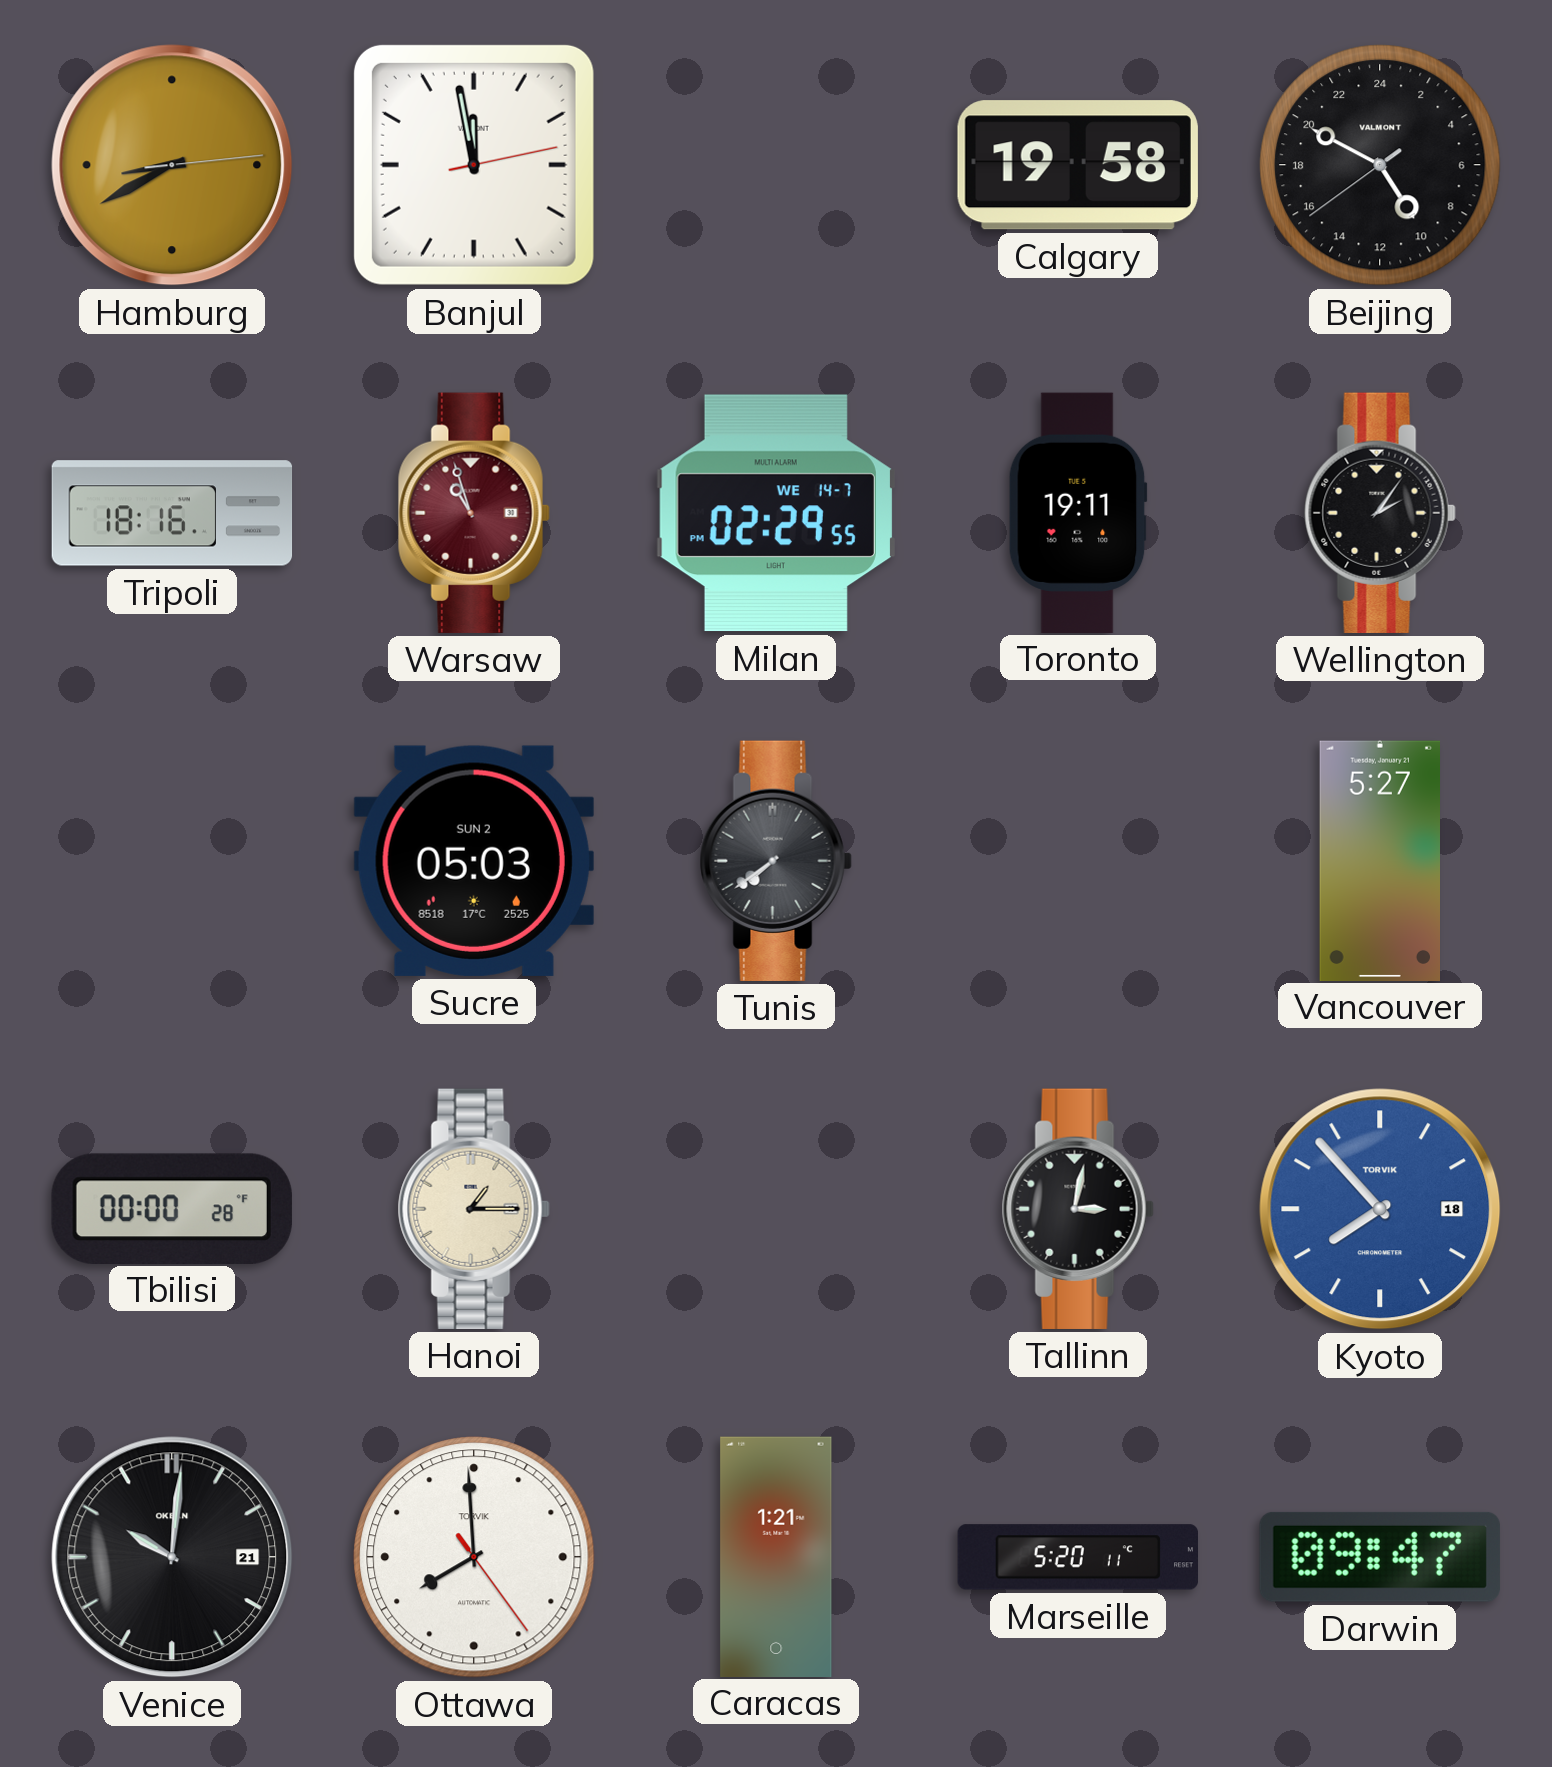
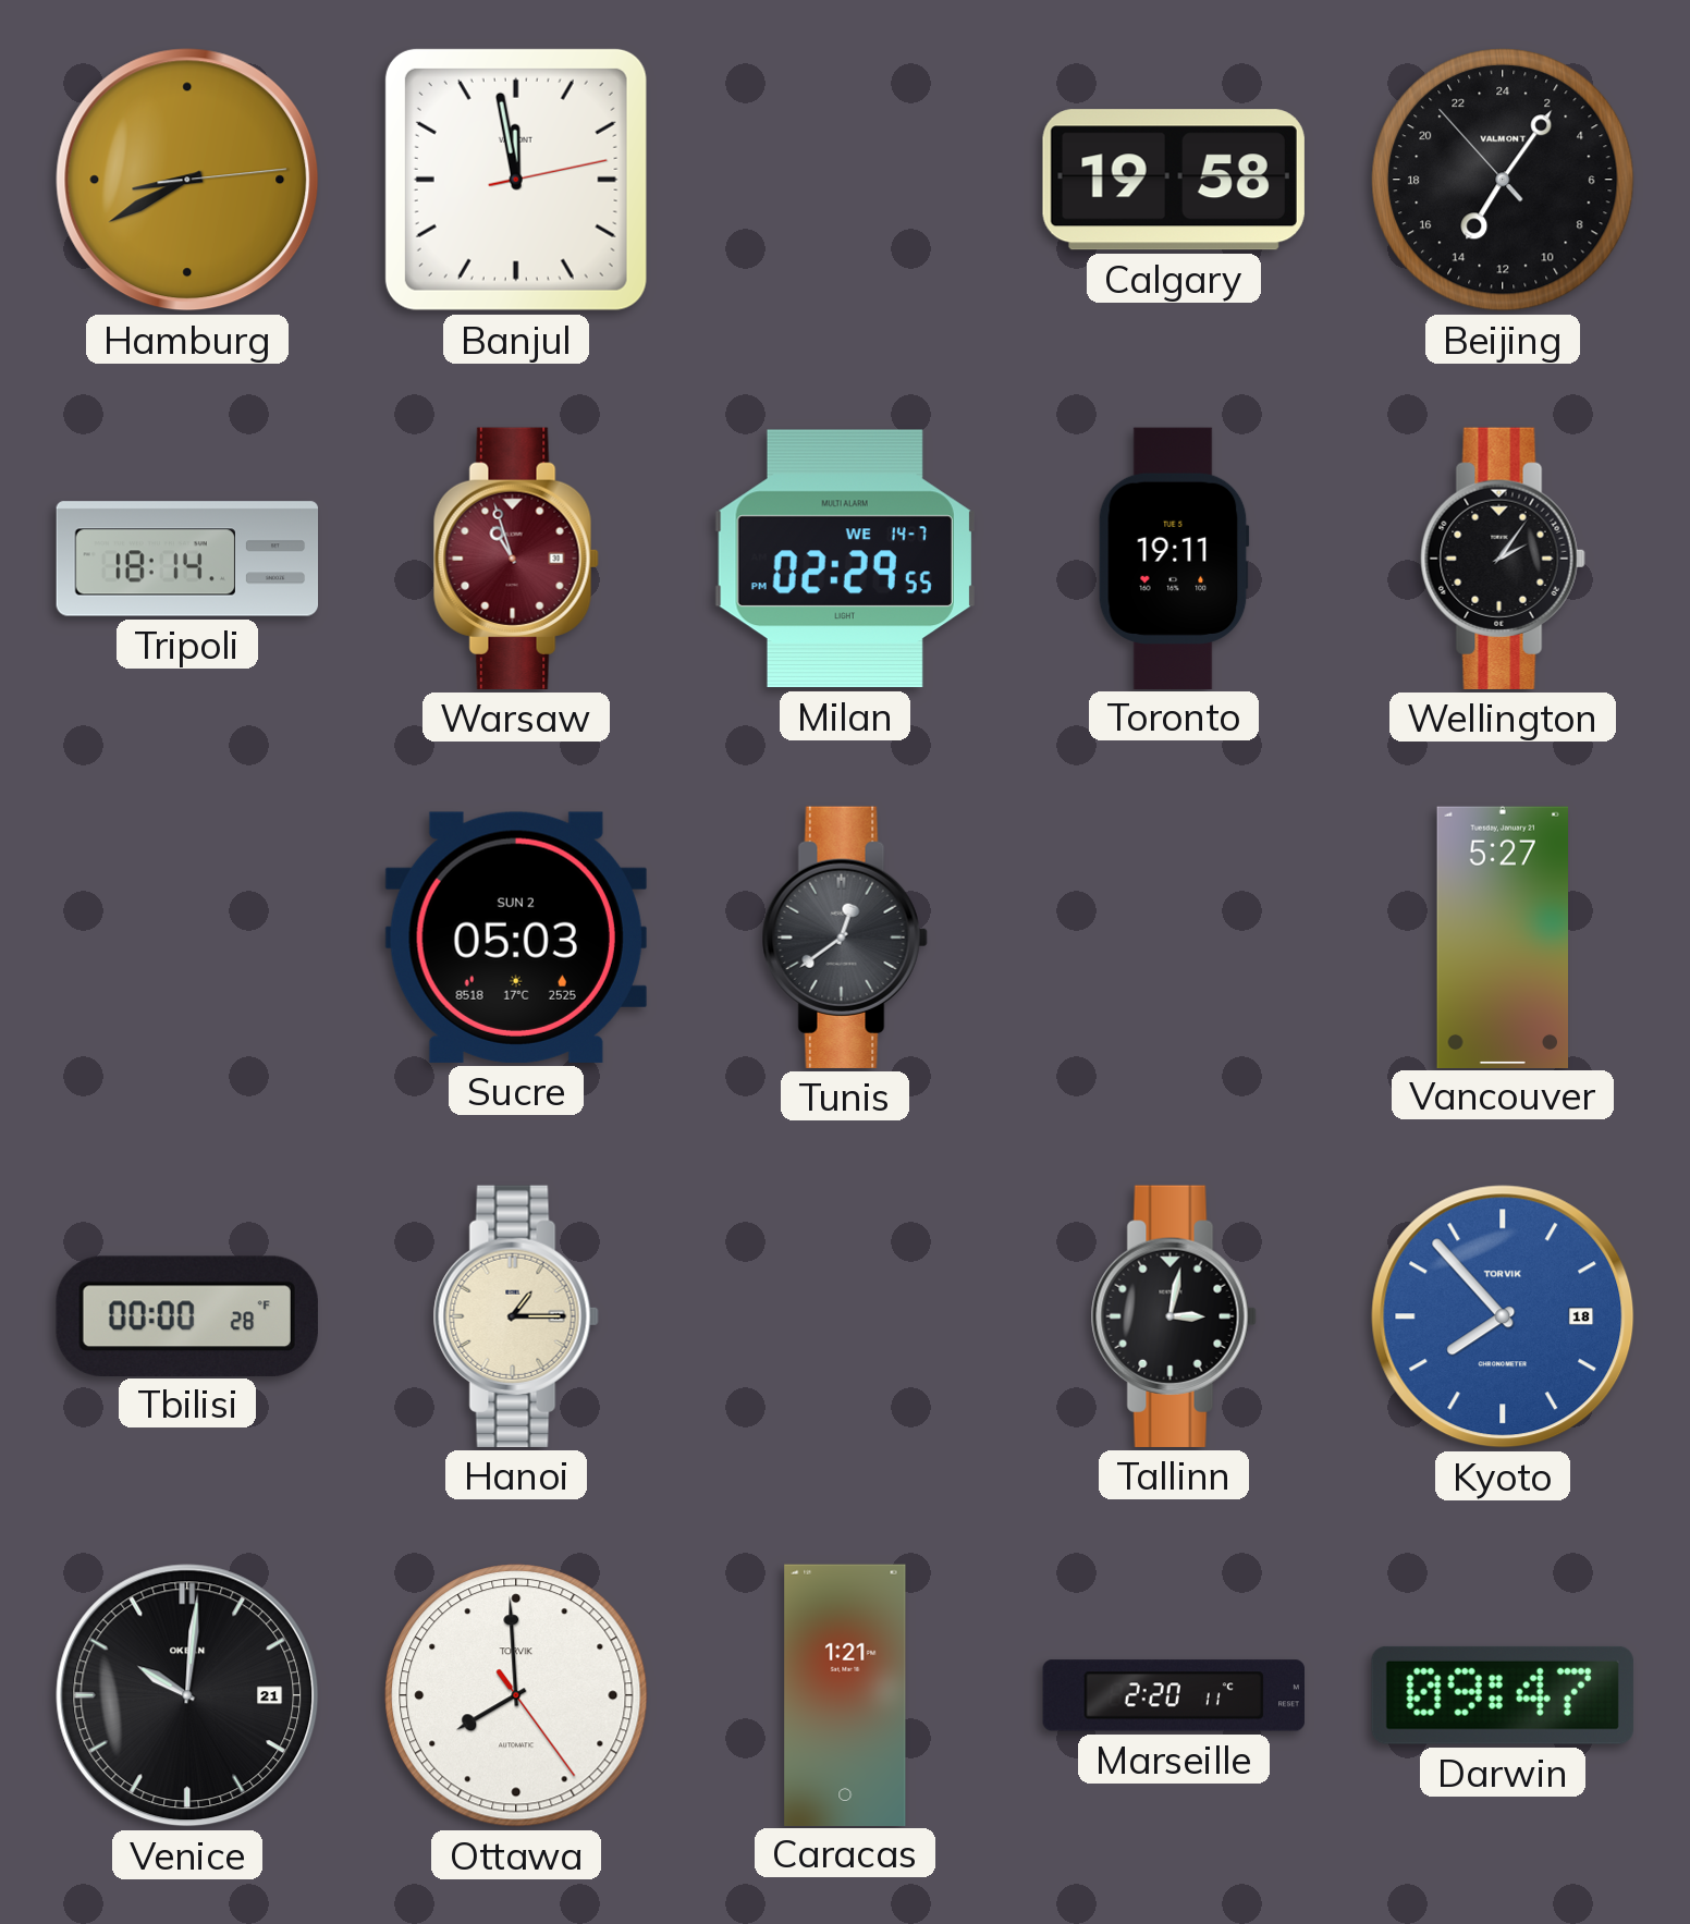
Beijing: 9:49 -> 14:05
Tripoli: 18:16 -> 18:14
Tunis: 7:39 -> 12:39
Marseille: 5:20 -> 2:20
